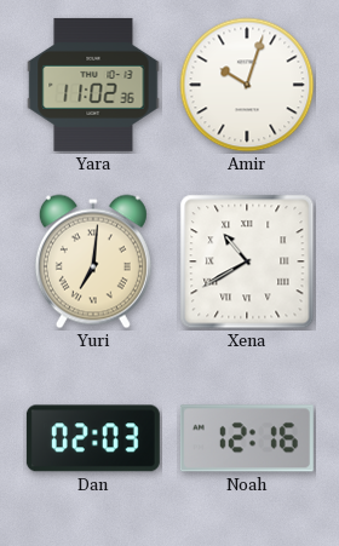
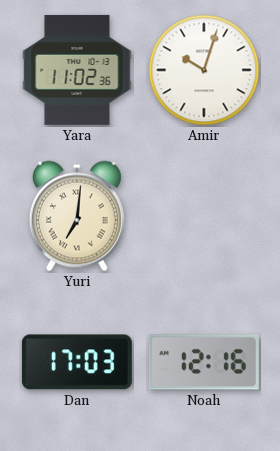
Xena: 10:40 -> none
Dan: 02:03 -> 17:03
